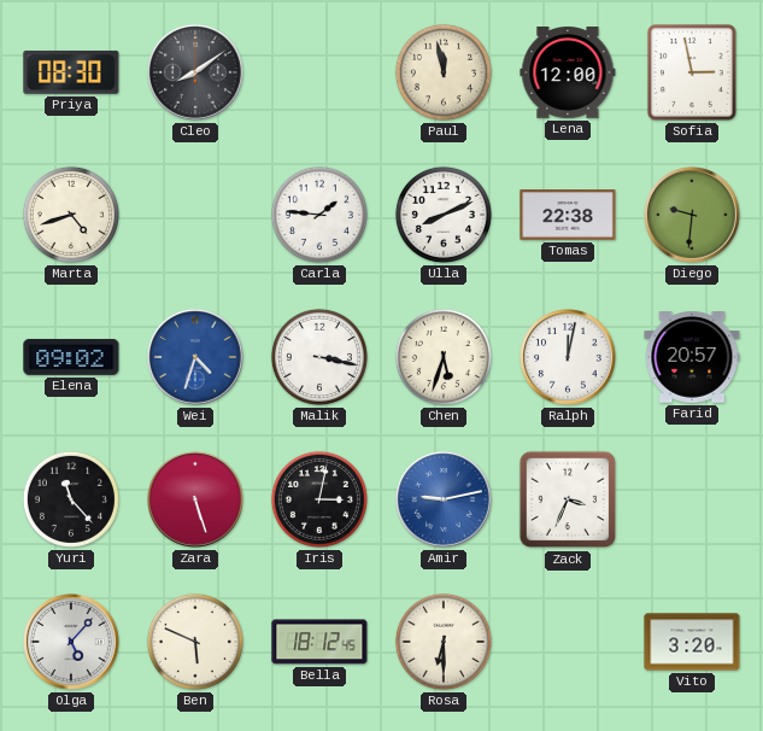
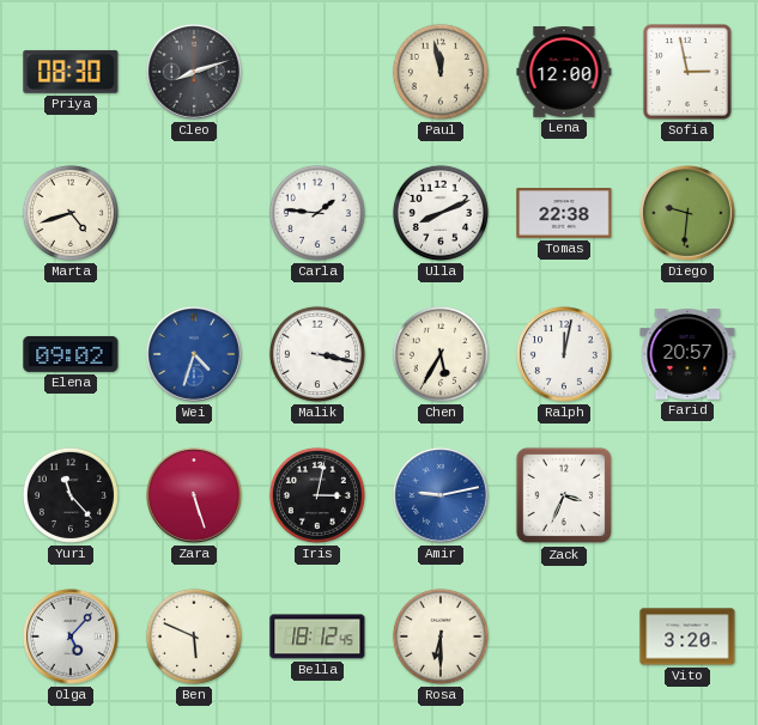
Cleo: 8:09 -> 8:12
Chen: 5:33 -> 5:35
